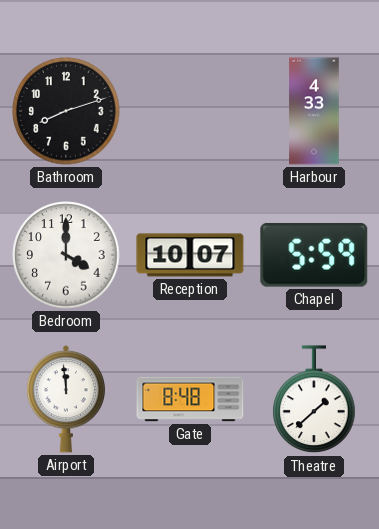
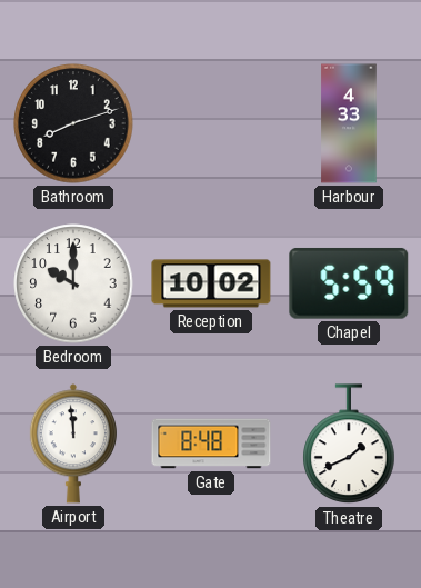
Bedroom: 4:00 -> 10:00
Reception: 10:07 -> 10:02
Theatre: 1:38 -> 1:41
